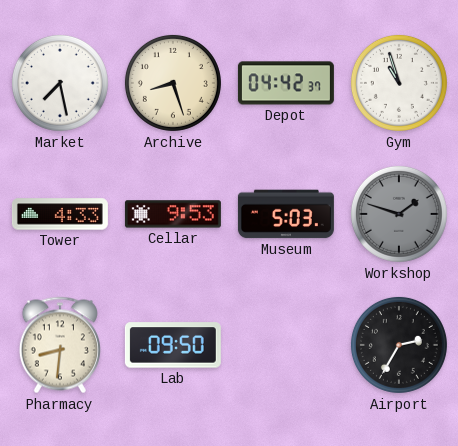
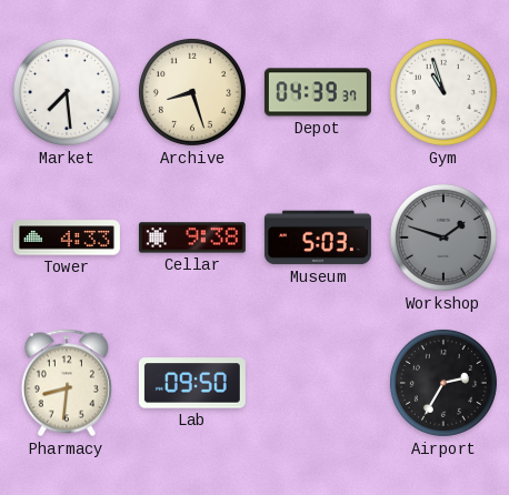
Market: 7:28 -> 7:29
Depot: 04:42 -> 04:39
Cellar: 9:53 -> 9:38
